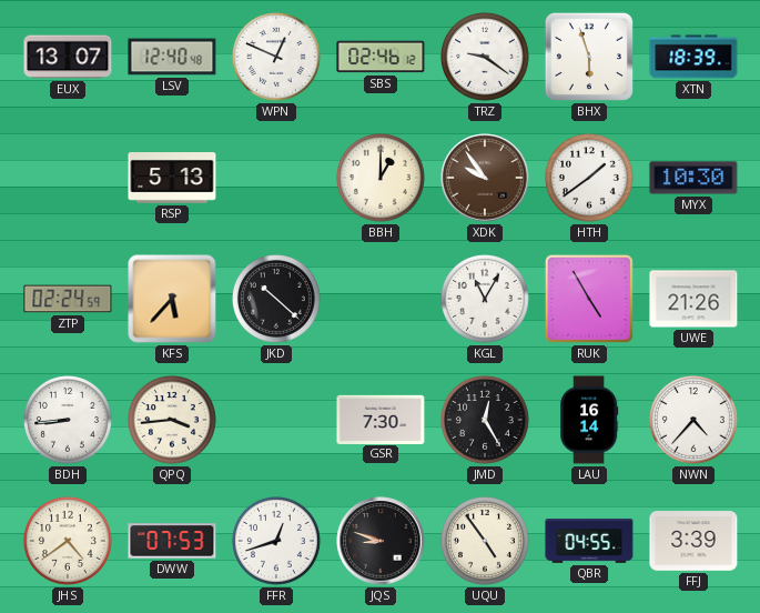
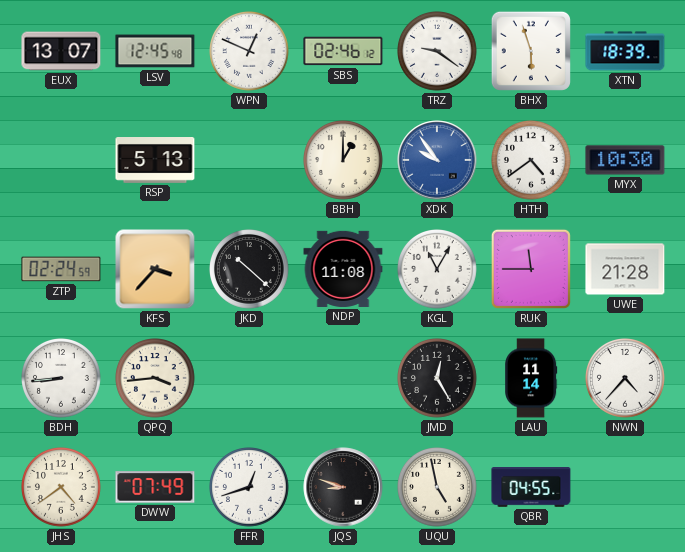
LSV: 12:40 -> 12:45
XDK dial: brown -> blue
HTH: 1:39 -> 4:39
KFS: 5:37 -> 3:37
NDP: none -> 11:08
RUK: 4:55 -> 11:45
UWE: 21:26 -> 21:28
GSR: 7:30 -> none
LAU: 16:14 -> 11:14
DWW: 07:53 -> 07:49
UQU: 4:54 -> 4:58
FFJ: 3:39 -> none
